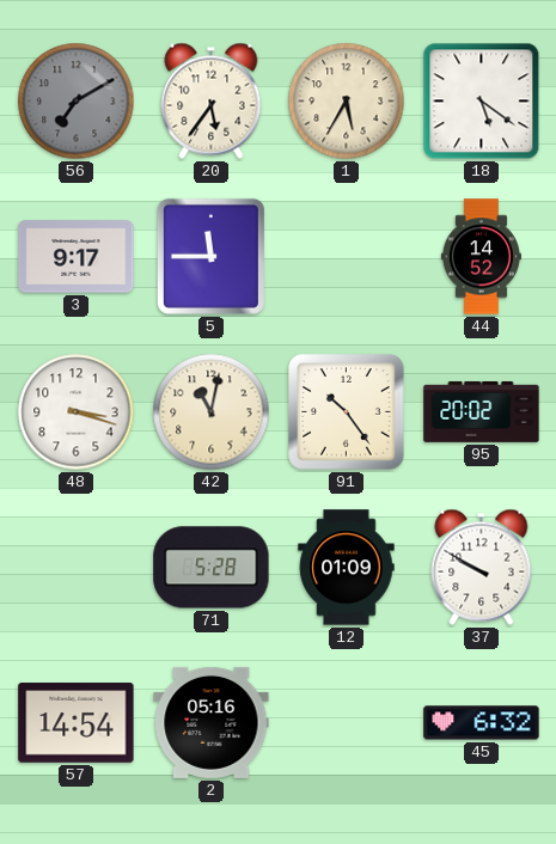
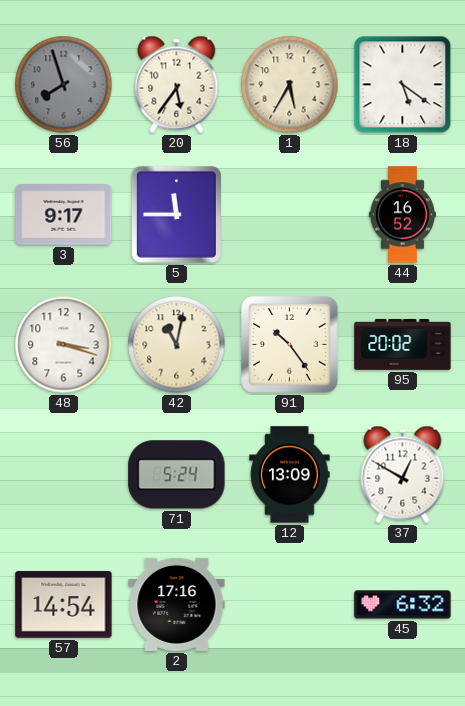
56: 7:10 -> 7:57
44: 14:52 -> 16:52
71: 5:28 -> 5:24
12: 01:09 -> 13:09
37: 9:50 -> 12:50
2: 05:16 -> 17:16
